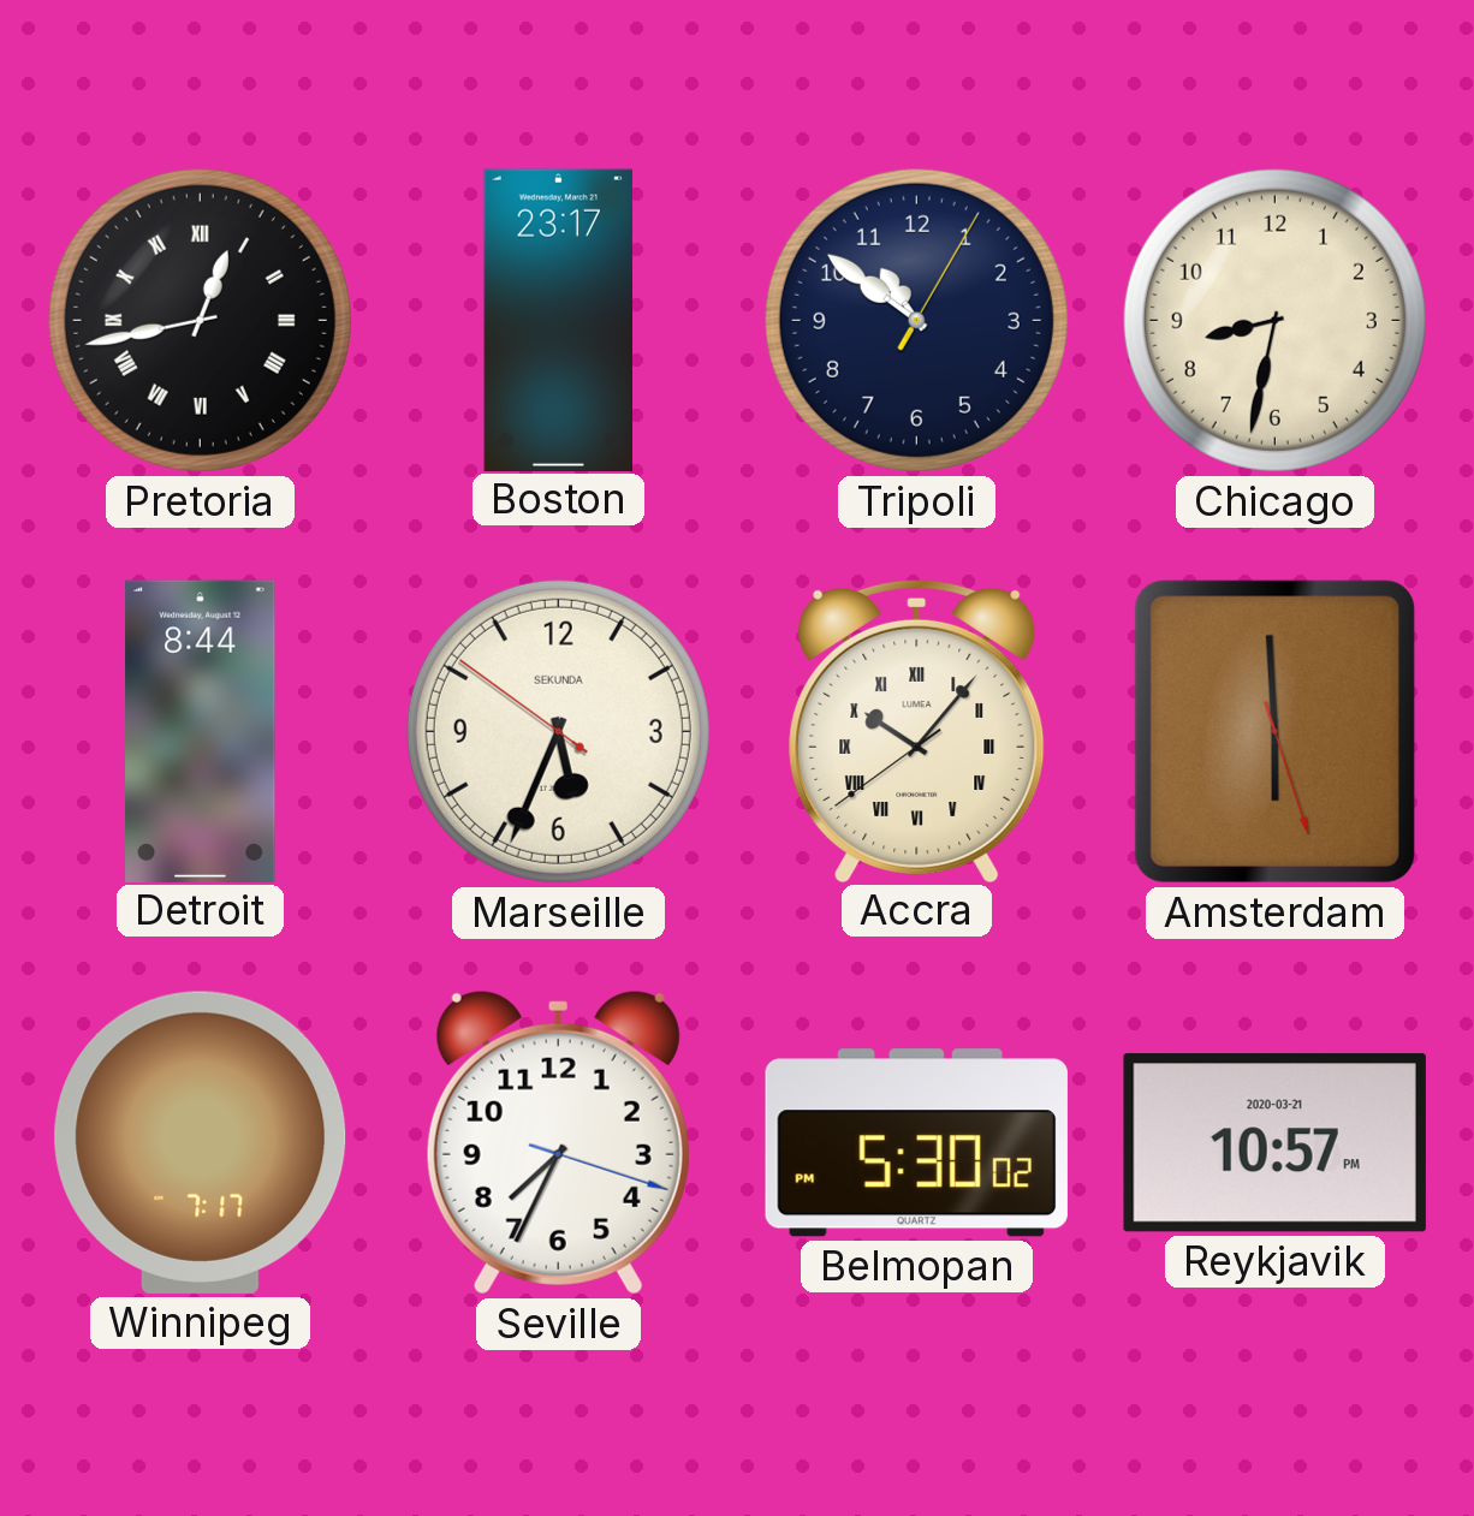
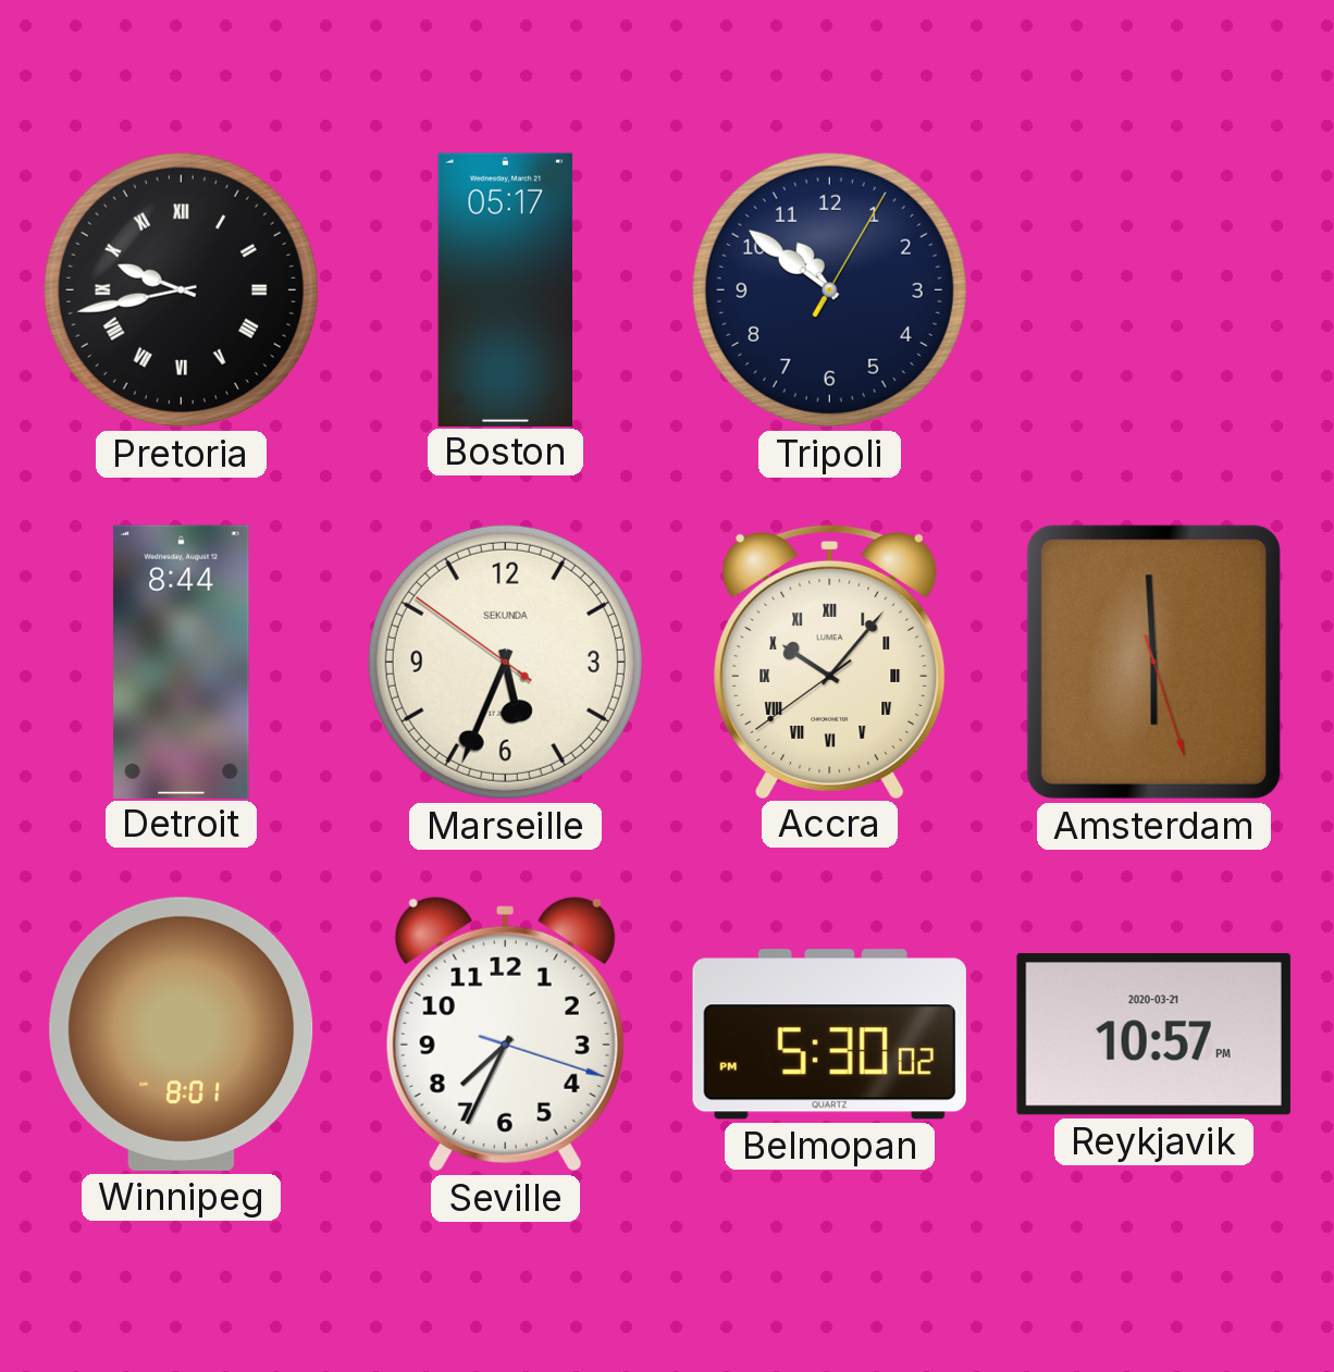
Pretoria: 12:43 -> 9:43
Boston: 23:17 -> 05:17
Chicago: 8:32 -> none
Winnipeg: 7:17 -> 8:01
